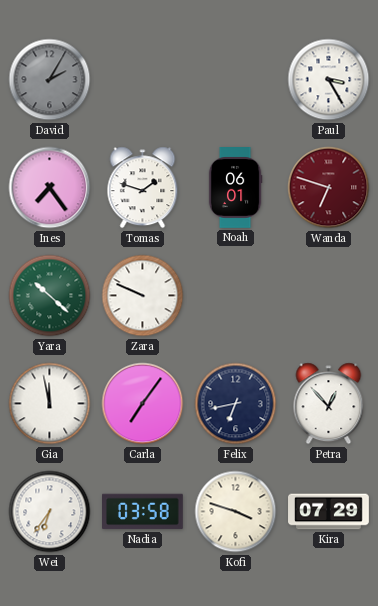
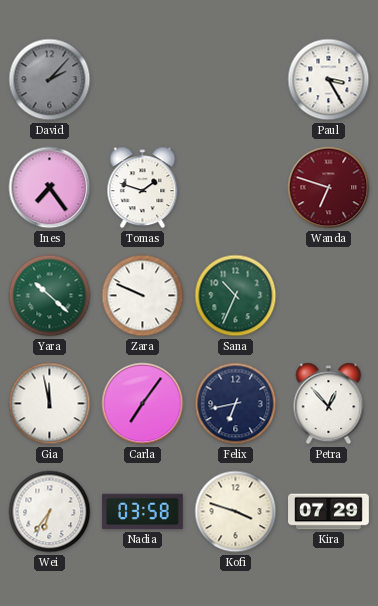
David: 2:05 -> 2:07
Noah: 06:01 -> none
Sana: none -> 10:34
